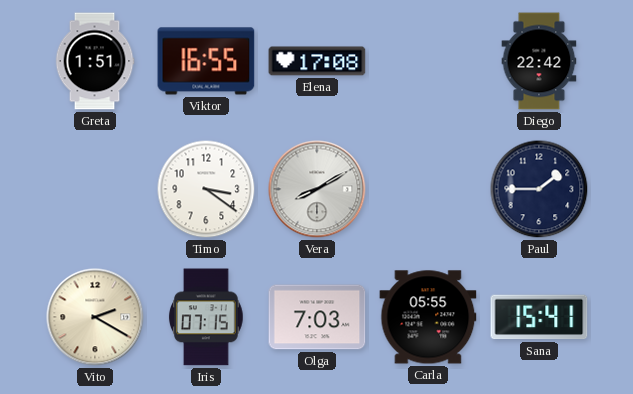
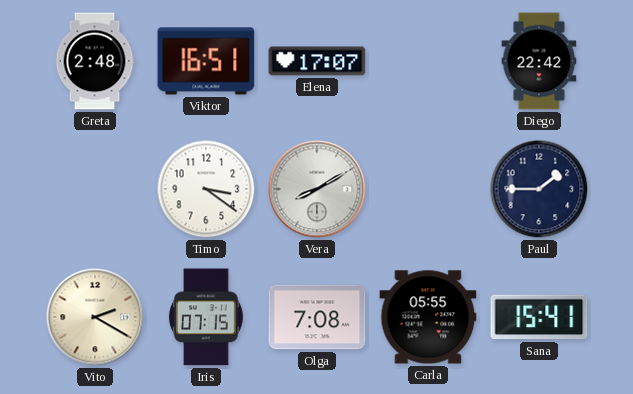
Greta: 1:51 -> 2:48
Viktor: 16:55 -> 16:51
Elena: 17:08 -> 17:07
Olga: 7:03 -> 7:08
